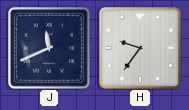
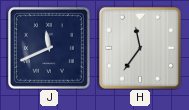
H: 9:36 -> 11:36
